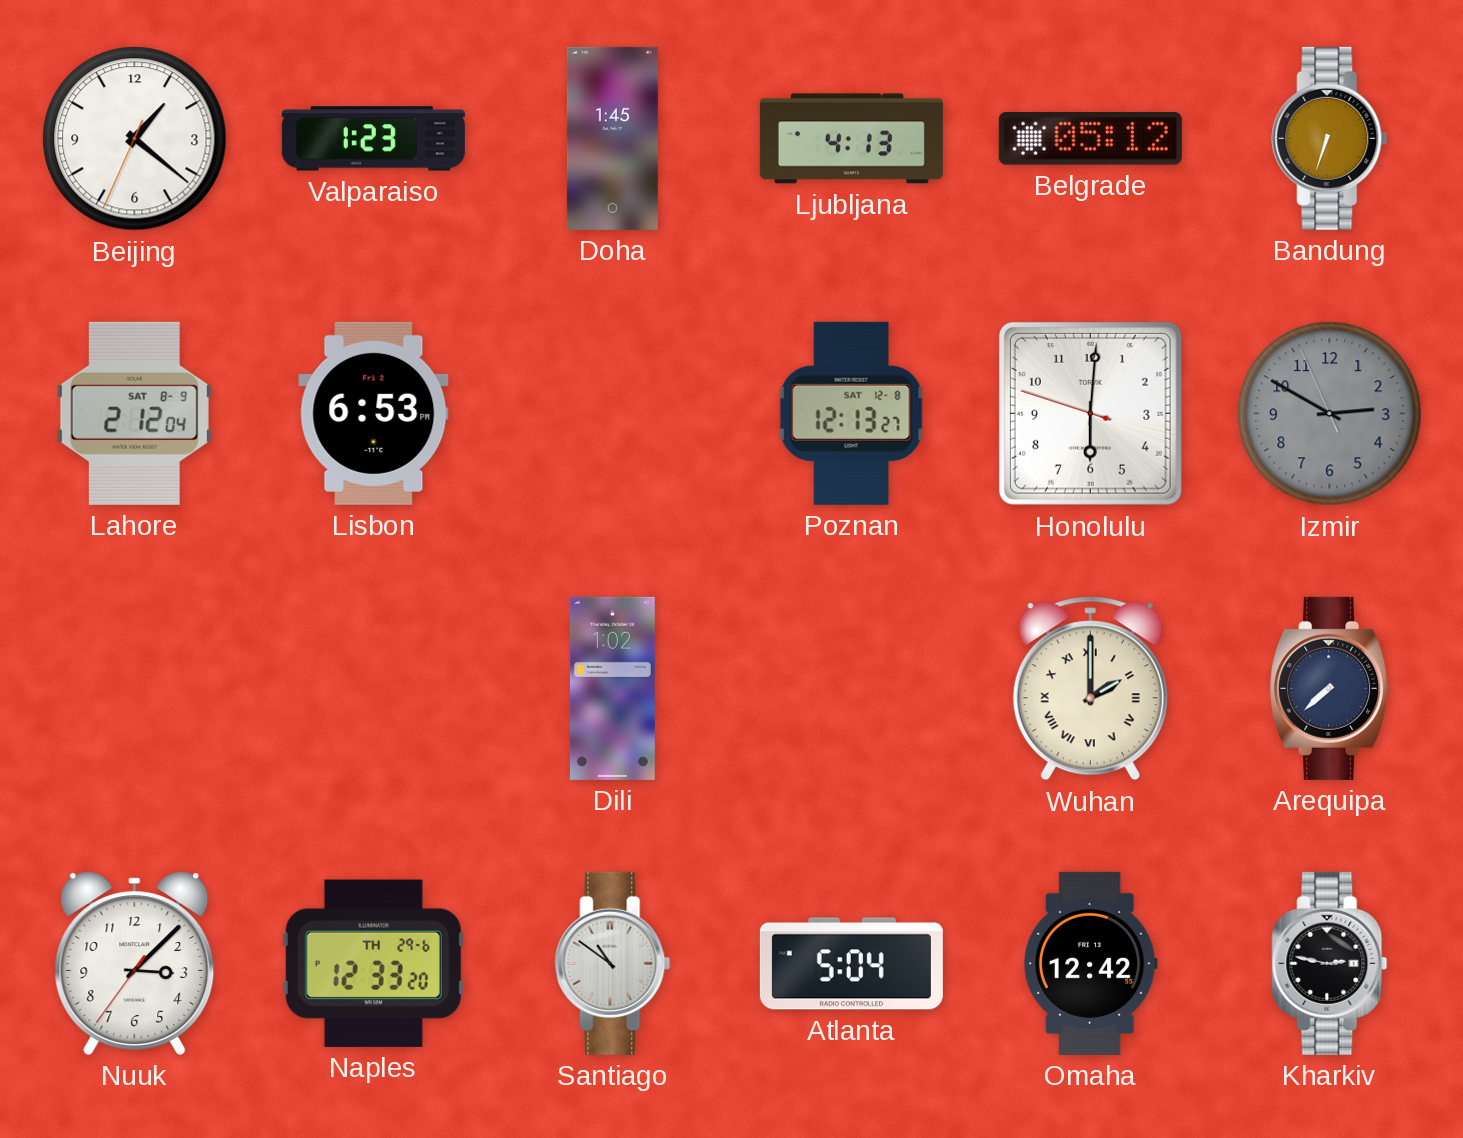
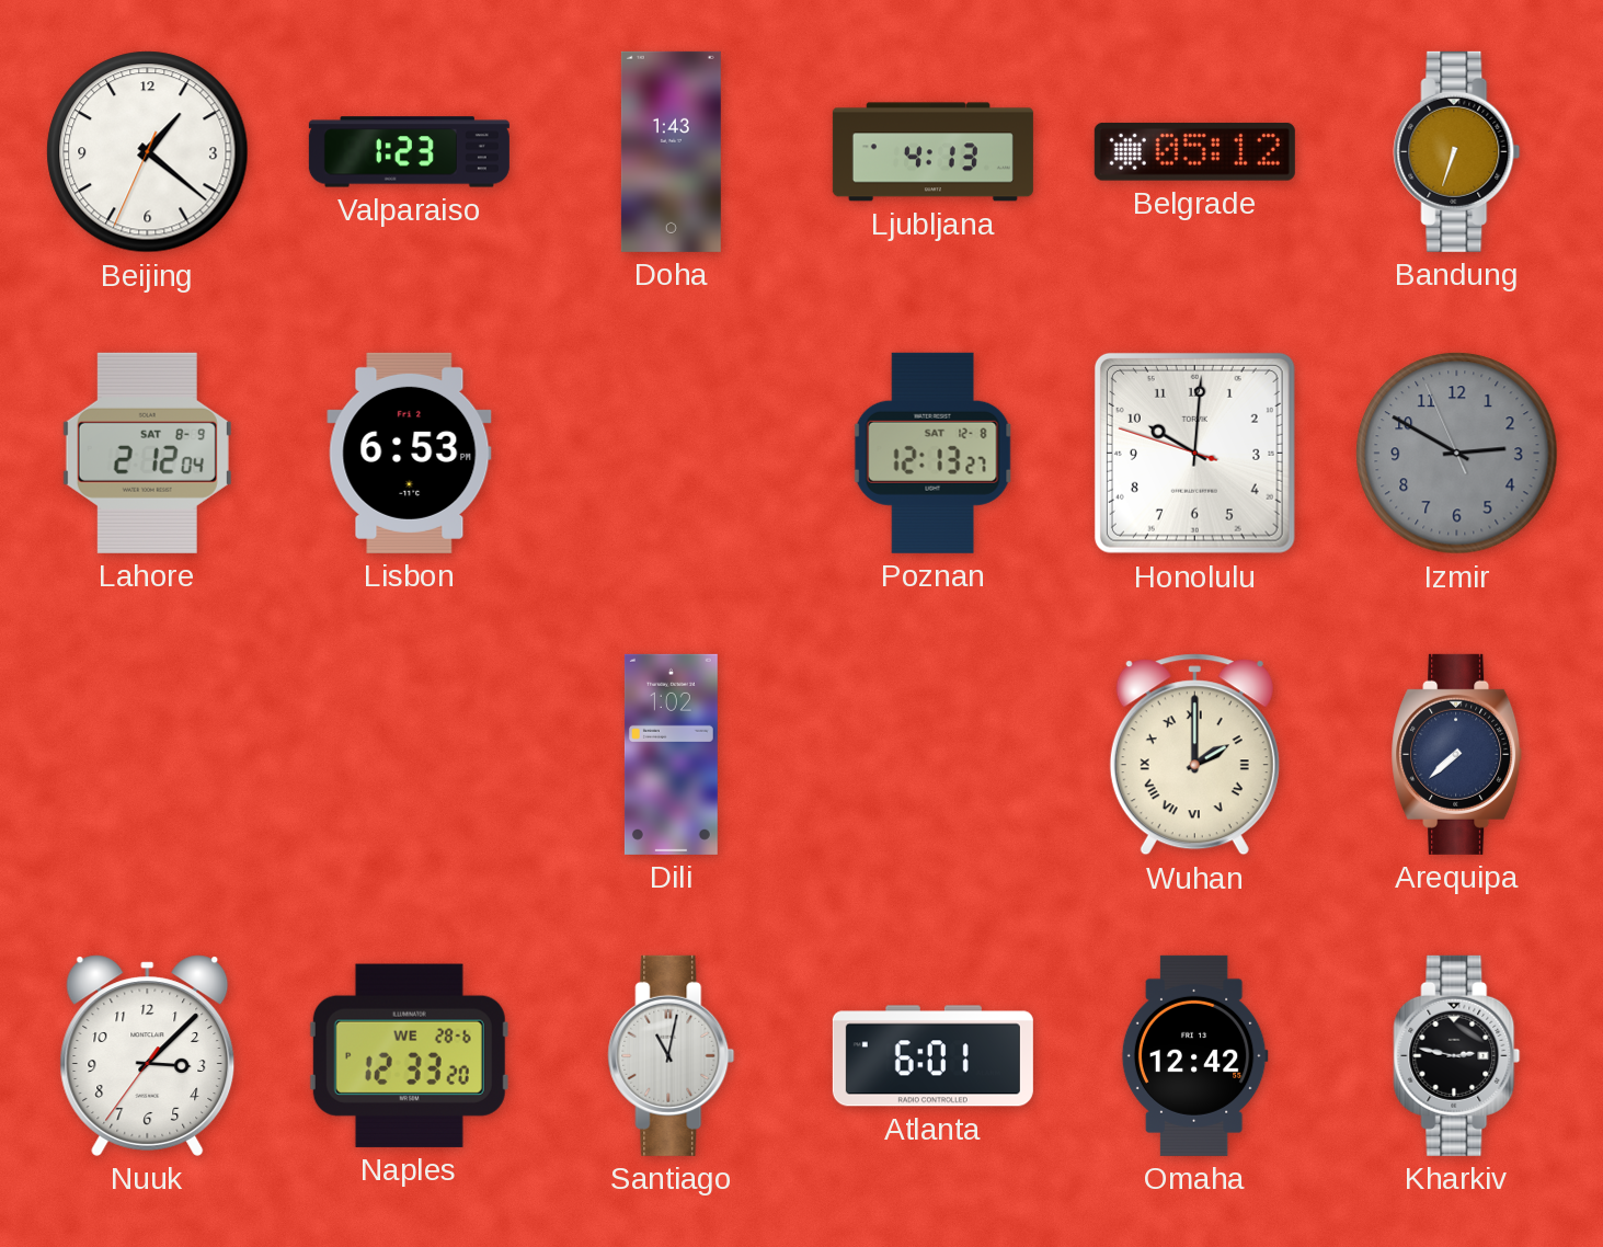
Doha: 1:45 -> 1:43
Honolulu: 6:00 -> 10:00
Naples date: TH 29-6 -> WE 28-6
Santiago: 10:51 -> 11:02
Atlanta: 5:04 -> 6:01
